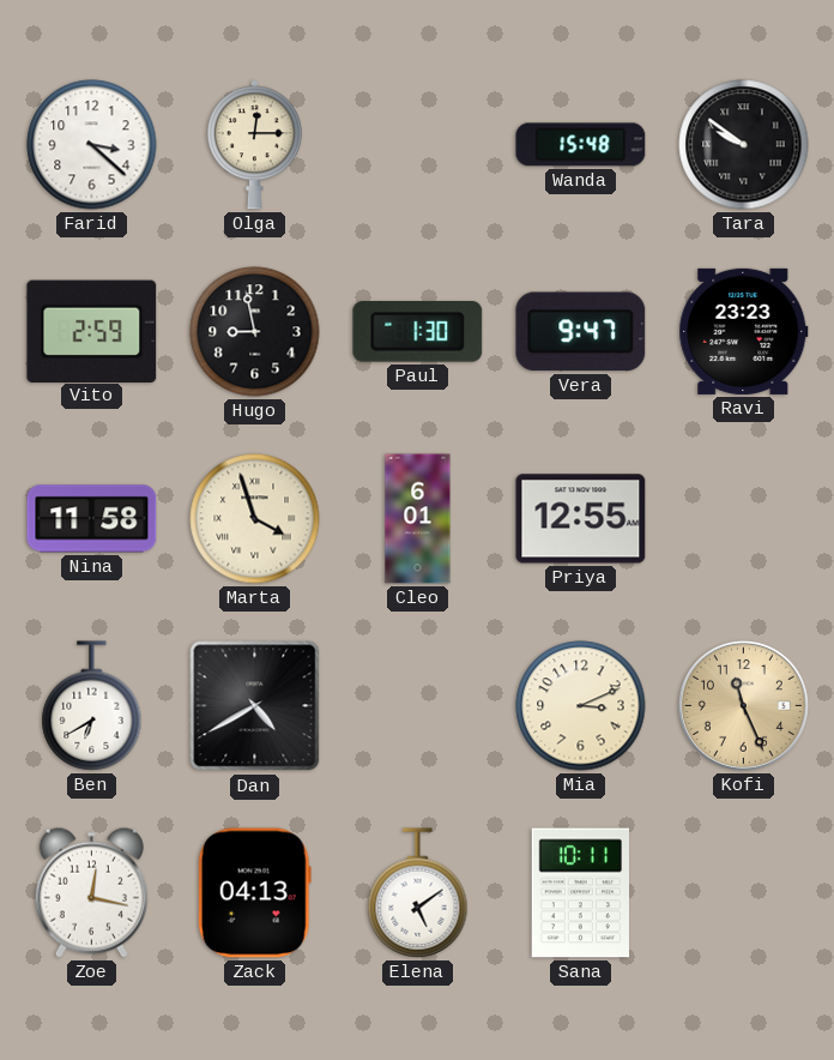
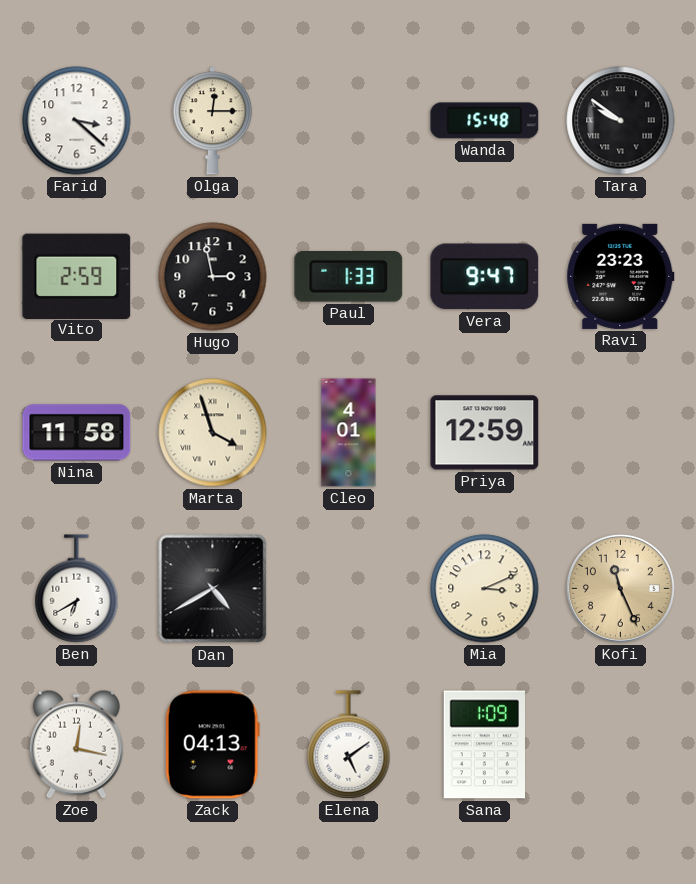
Hugo: 8:58 -> 2:58
Paul: 1:30 -> 1:33
Cleo: 6:01 -> 4:01
Priya: 12:55 -> 12:59
Sana: 10:11 -> 1:09
